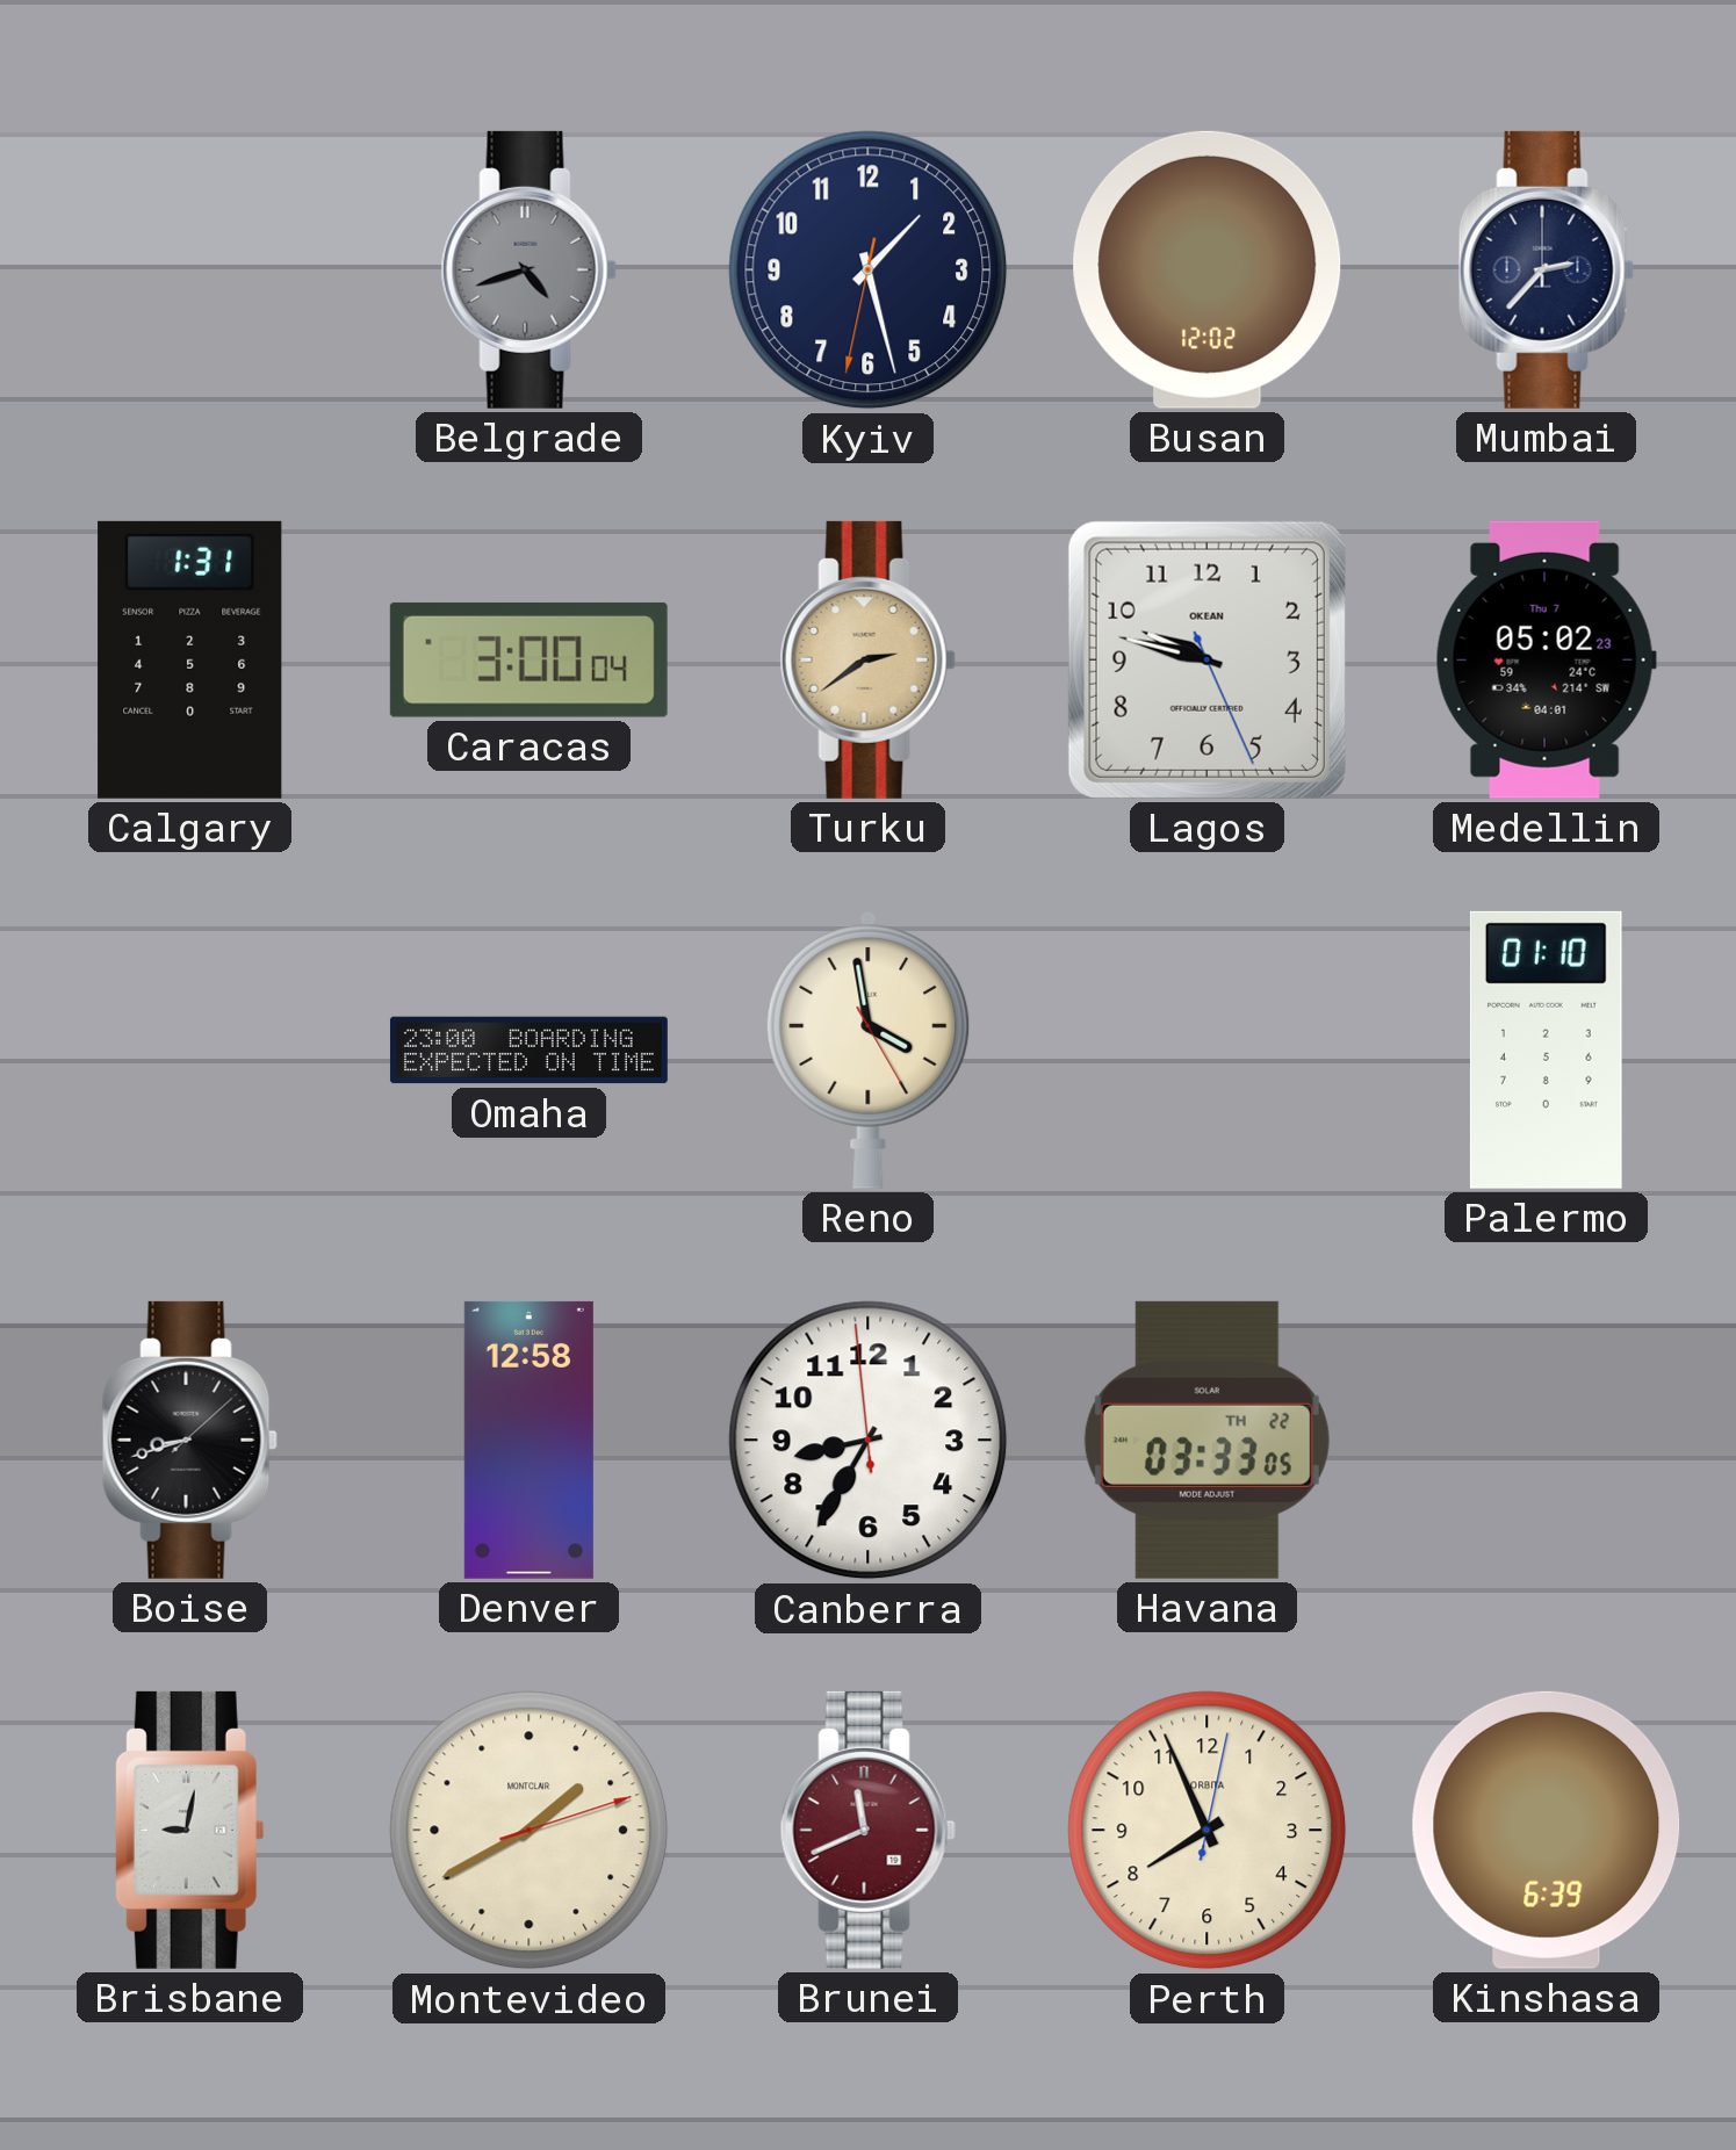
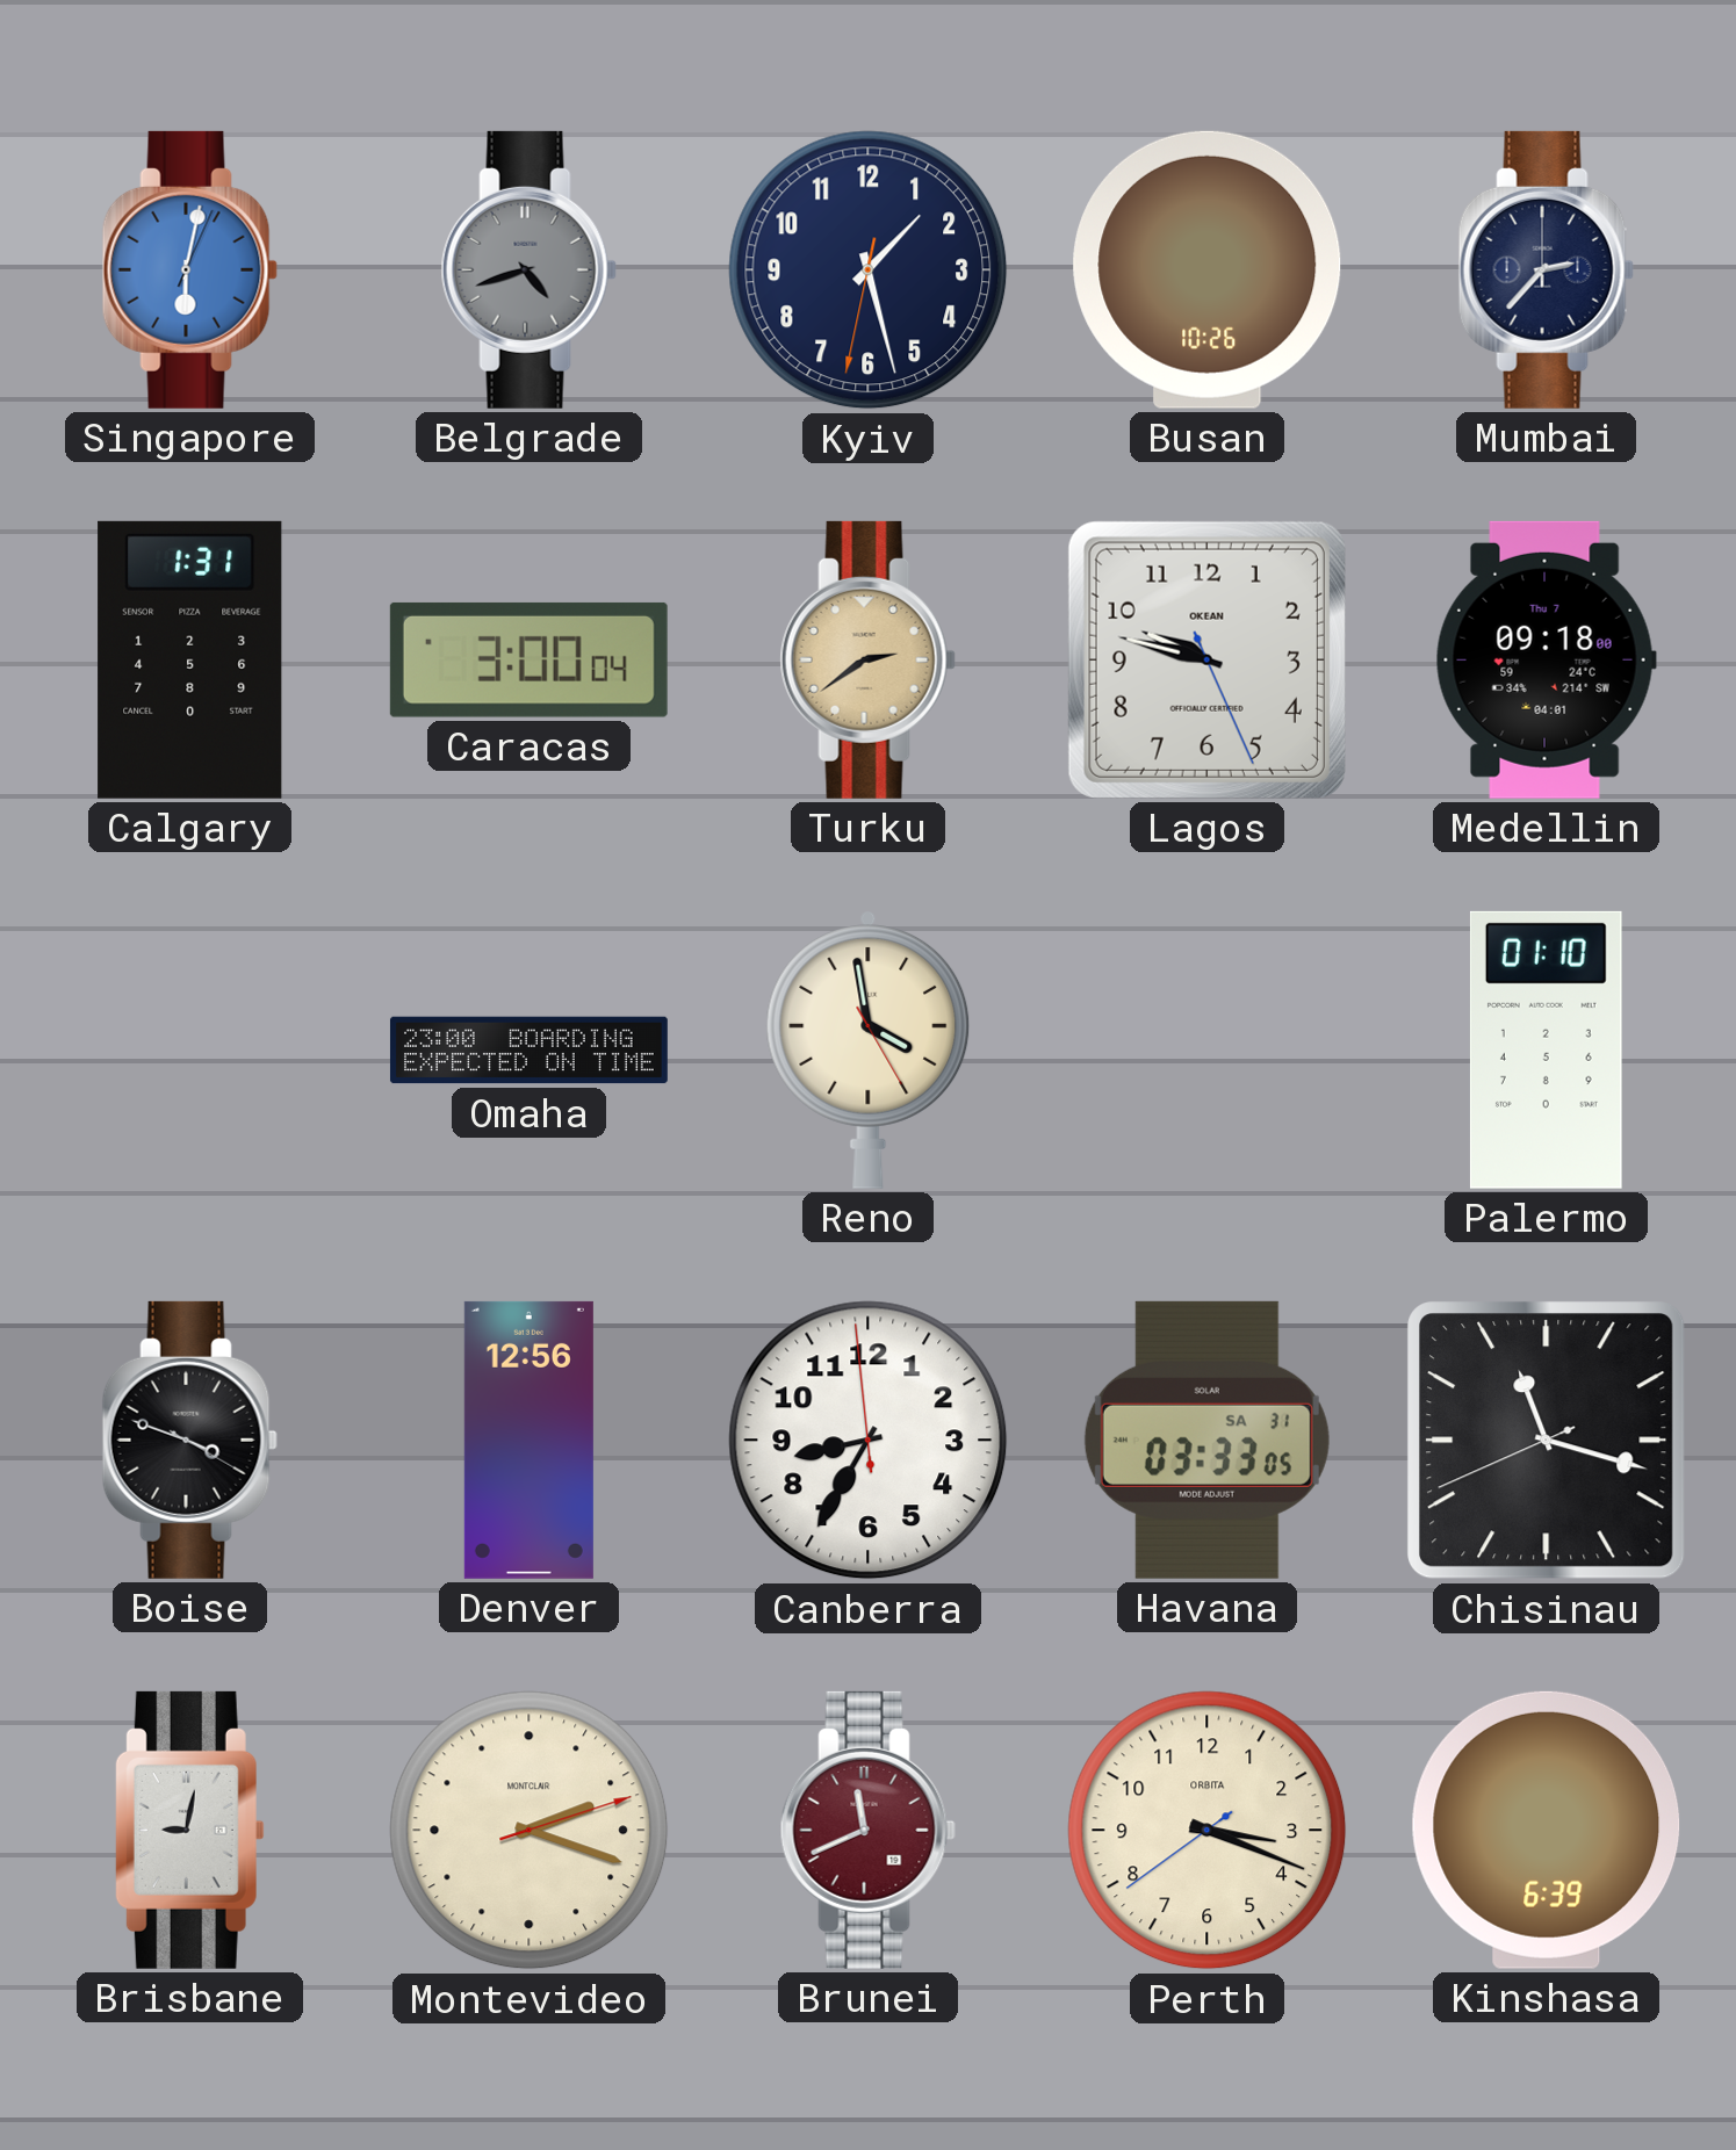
Singapore: none -> 6:02
Busan: 12:02 -> 10:26
Medellin: 05:02 -> 09:18
Boise: 8:42 -> 3:48
Denver: 12:58 -> 12:56
Havana date: TH 22 -> SA 31
Chisinau: none -> 11:17
Montevideo: 1:40 -> 2:18
Perth: 7:56 -> 3:18
